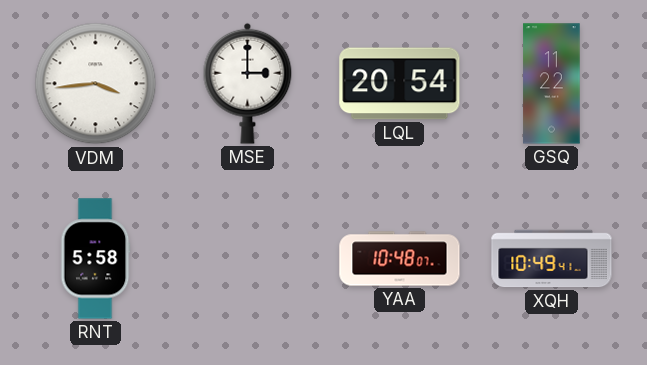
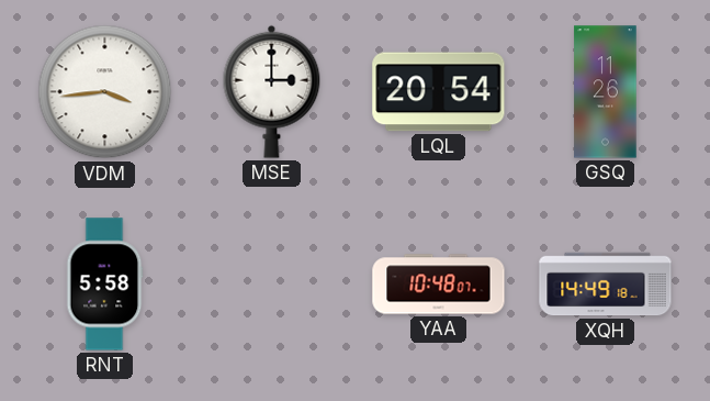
GSQ: 11:22 -> 11:26
XQH: 10:49 -> 14:49
